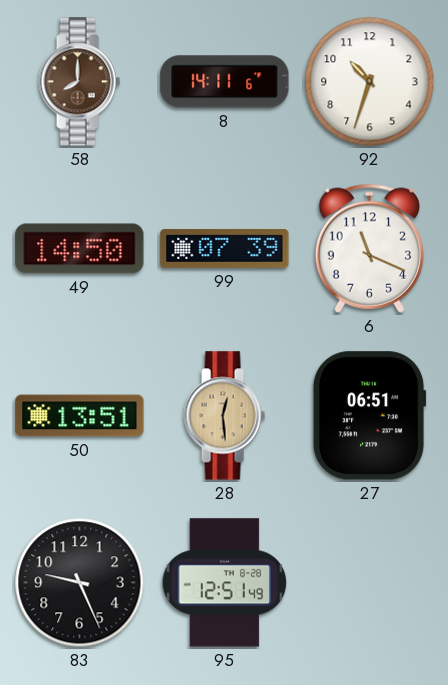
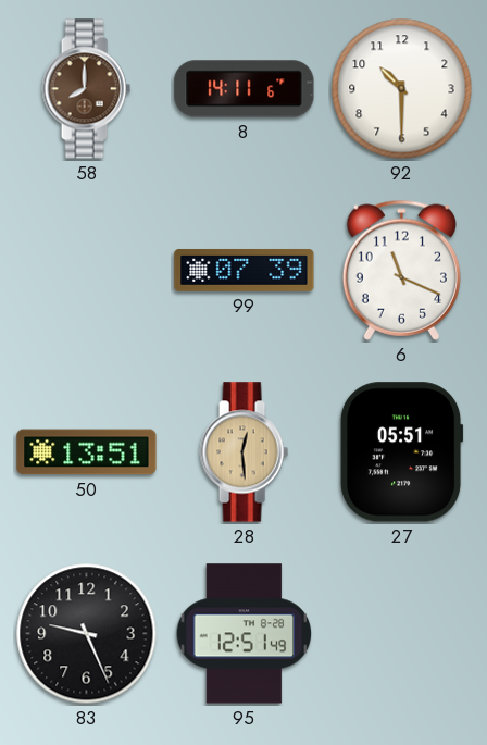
92: 10:33 -> 10:30
49: 14:50 -> none
27: 06:51 -> 05:51
